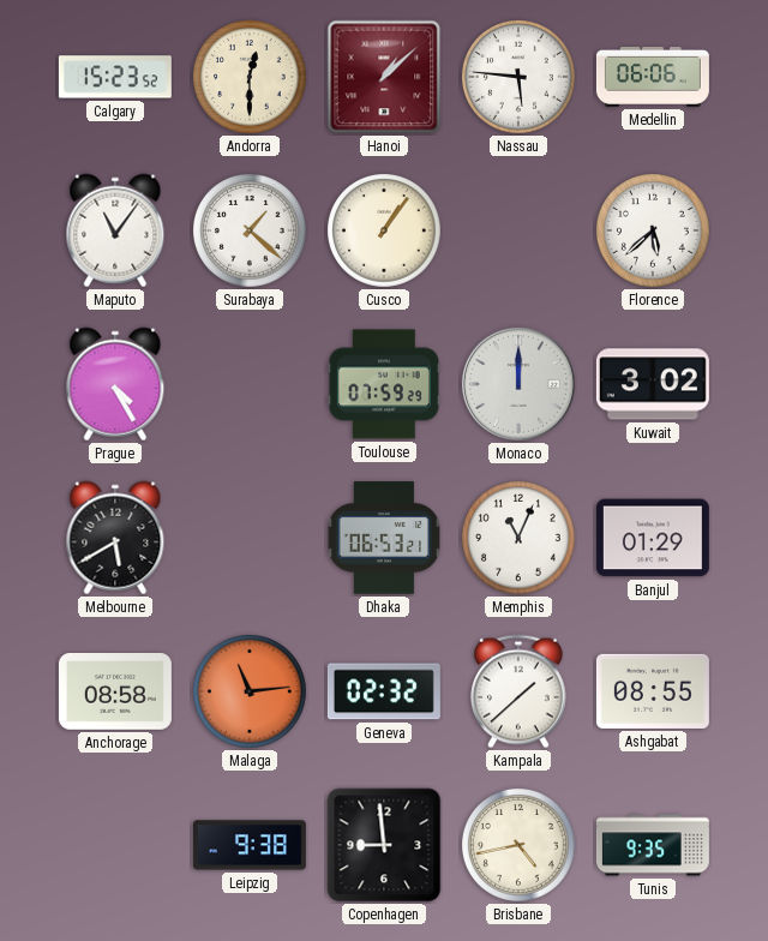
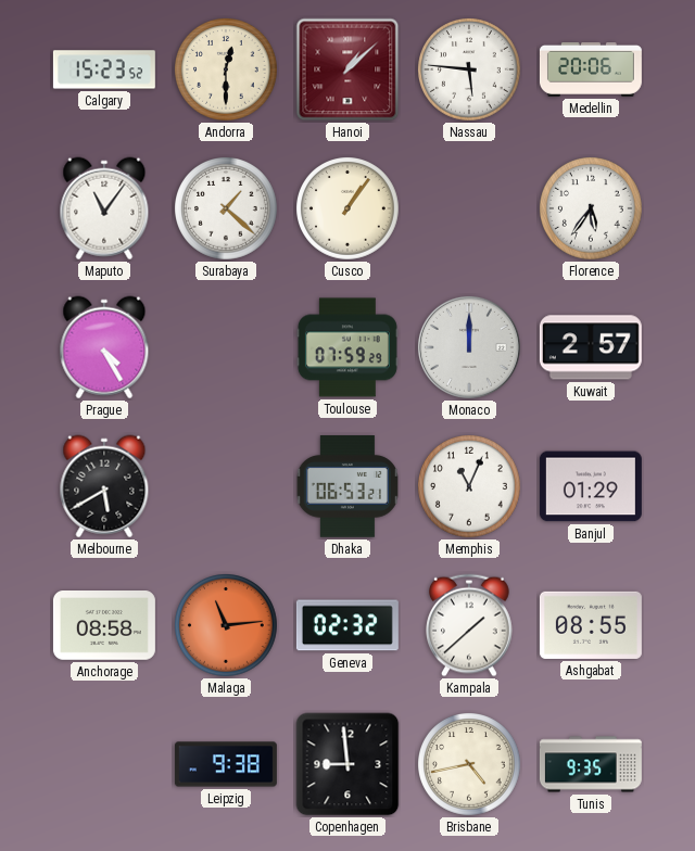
Medellin: 06:06 -> 20:06
Florence: 5:38 -> 5:36
Kuwait: 3:02 -> 2:57
